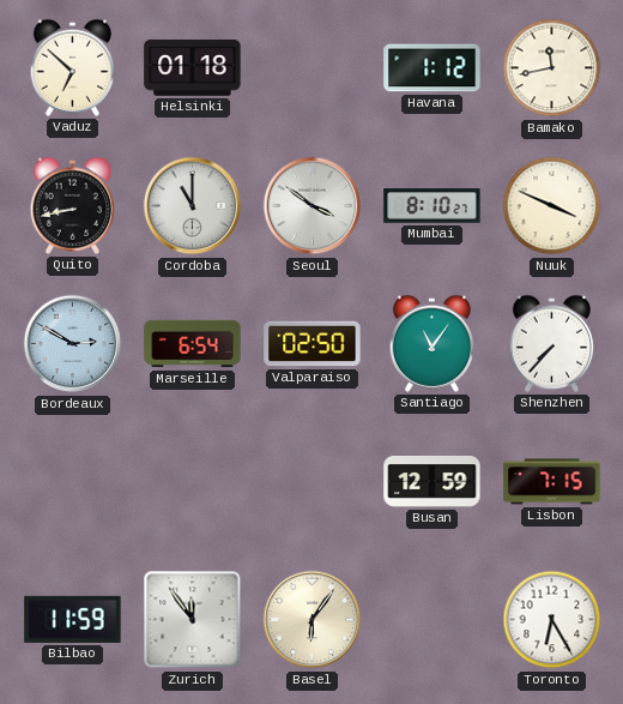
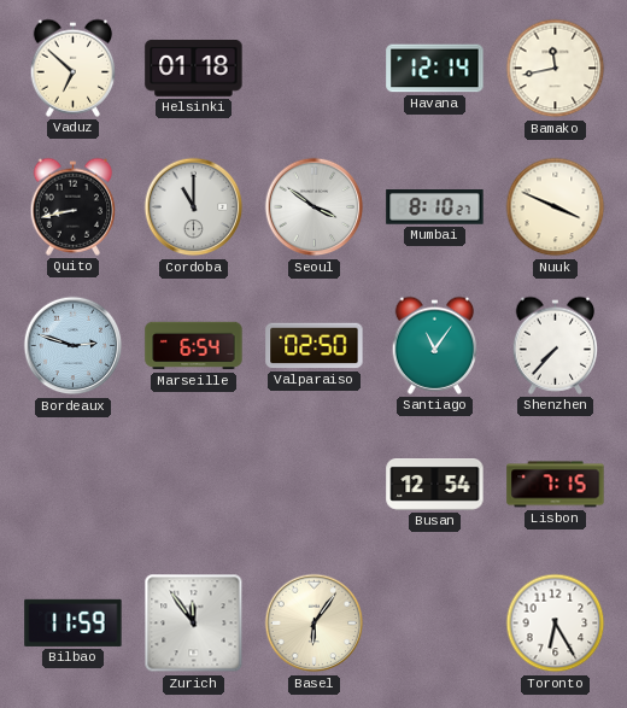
Havana: 1:12 -> 12:14
Bordeaux: 2:50 -> 2:48
Busan: 12:59 -> 12:54
